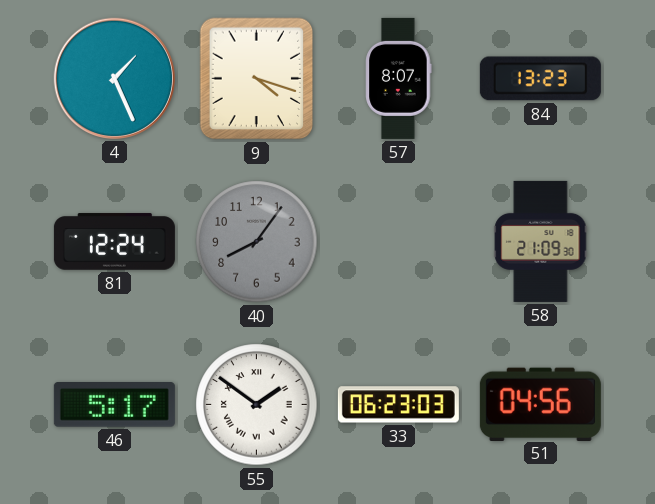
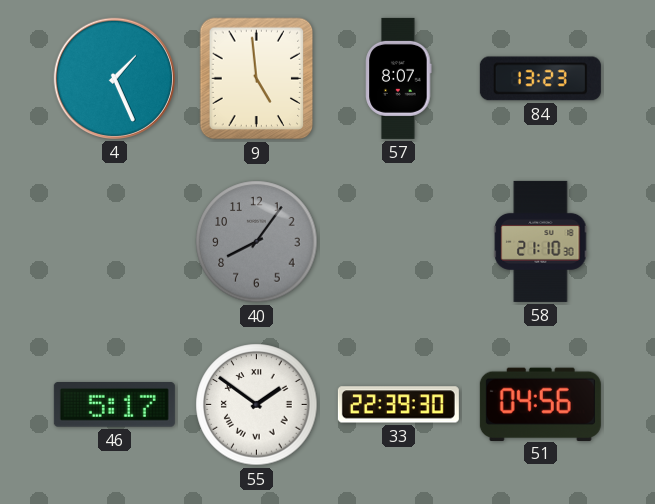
9: 4:18 -> 4:59
81: 12:24 -> none
58: 21:09 -> 21:10
33: 06:23 -> 22:39
